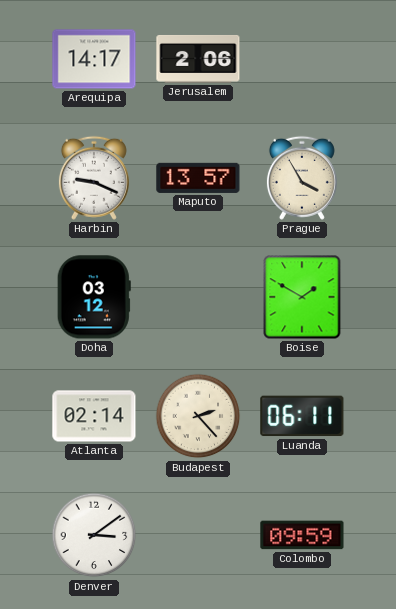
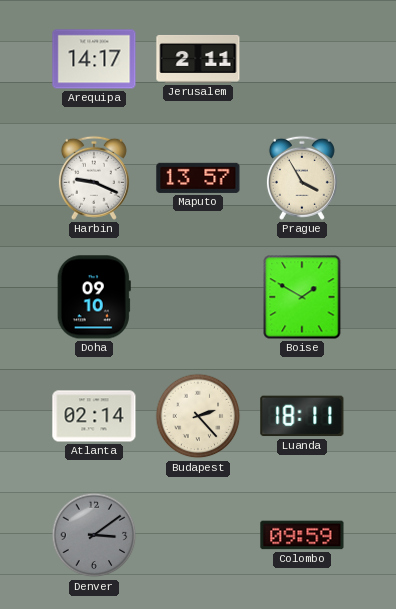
Jerusalem: 2:06 -> 2:11
Doha: 03:12 -> 09:10
Luanda: 06:11 -> 18:11
Denver dial: white -> grey
